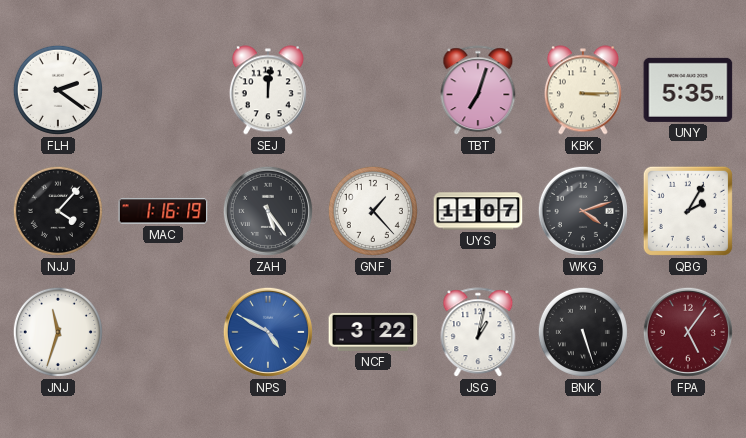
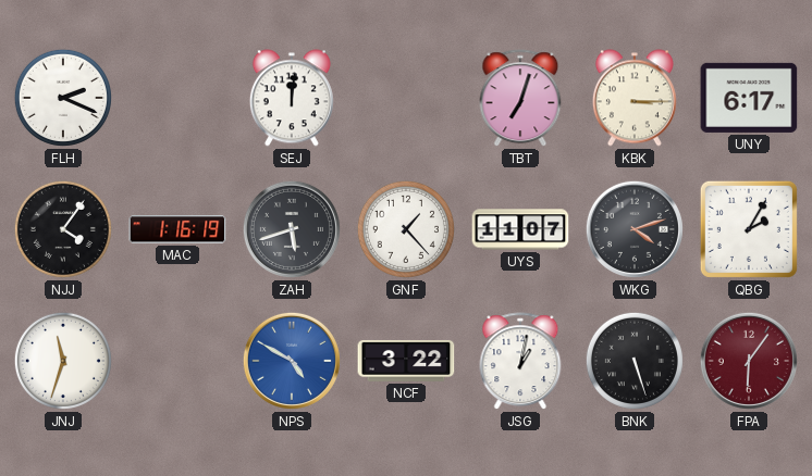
FLH: 2:21 -> 2:19
UNY: 5:35 -> 6:17
NJJ: 4:07 -> 4:06
ZAH: 5:24 -> 5:42
FPA: 5:06 -> 6:06
